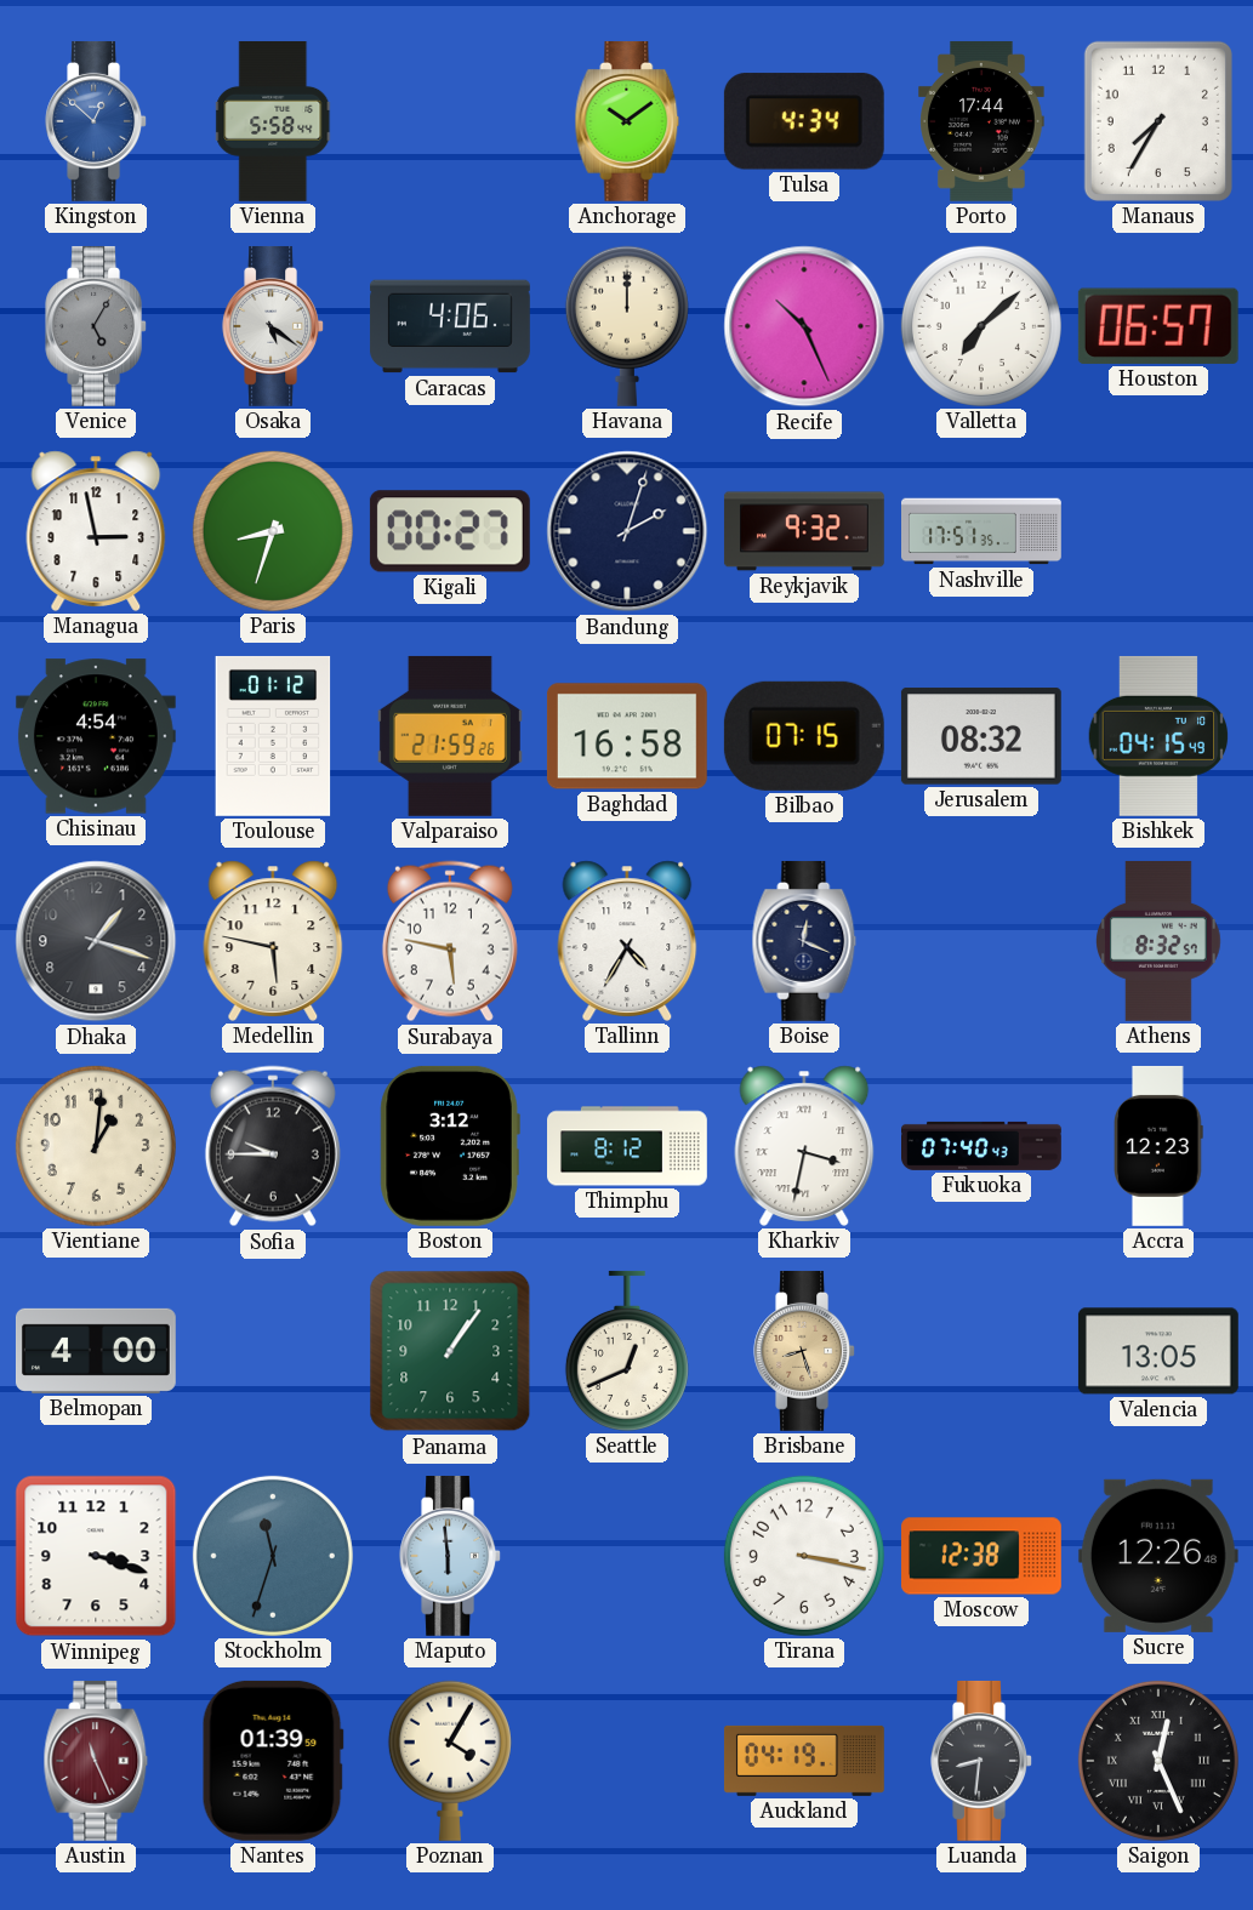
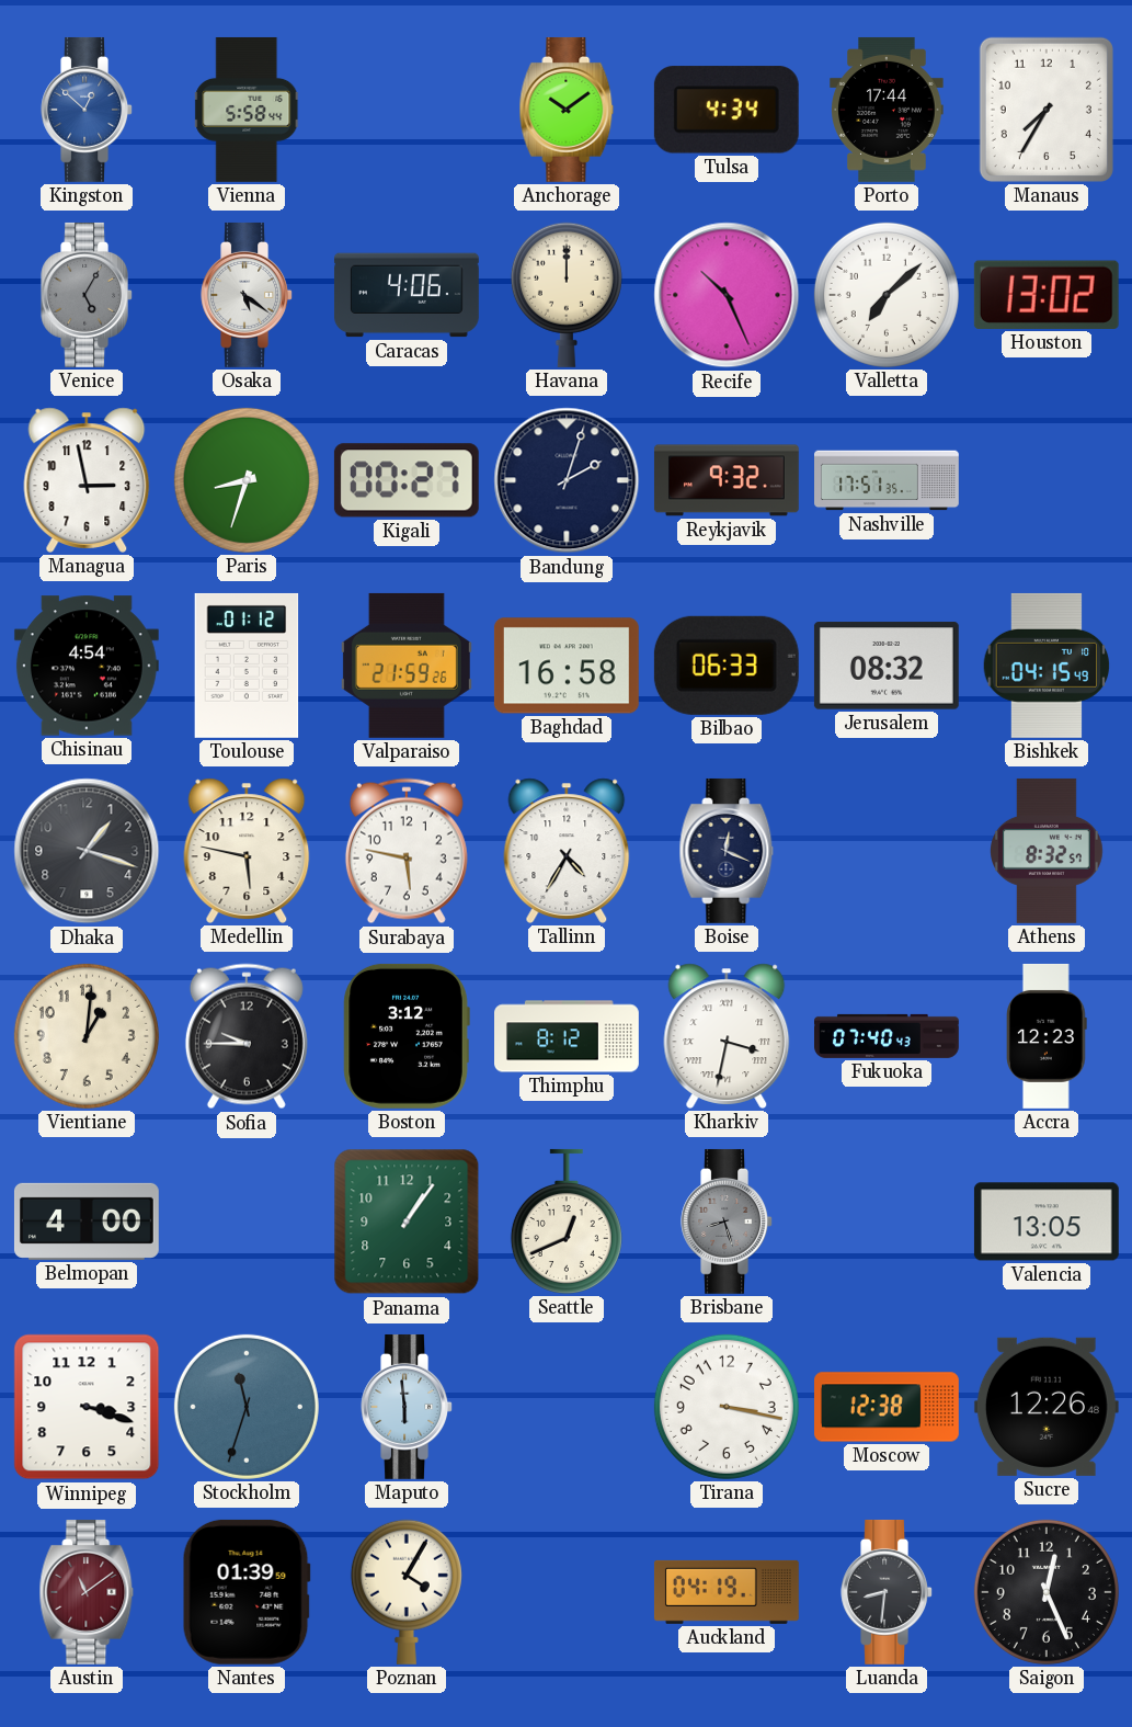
Houston: 06:57 -> 13:02
Bilbao: 07:15 -> 06:33
Brisbane dial: champagne -> grey
Austin: 11:26 -> 11:09
Saigon numerals: Roman -> Arabic
